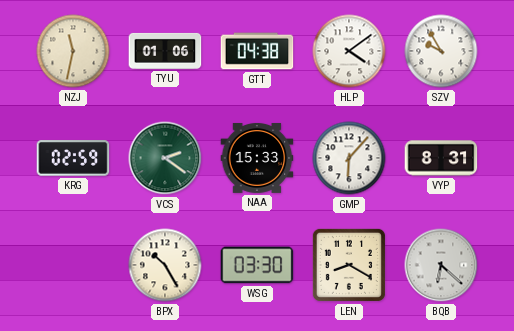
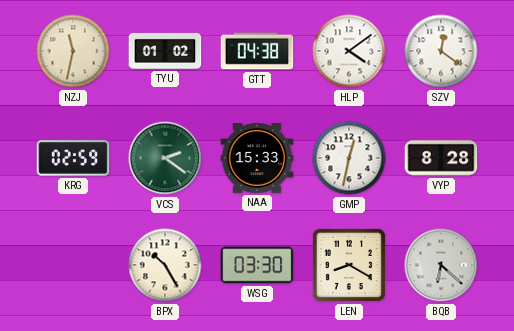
TYU: 01:06 -> 01:02
SZV: 9:55 -> 12:21
GMP: 6:07 -> 12:32
VYP: 8:31 -> 8:28
